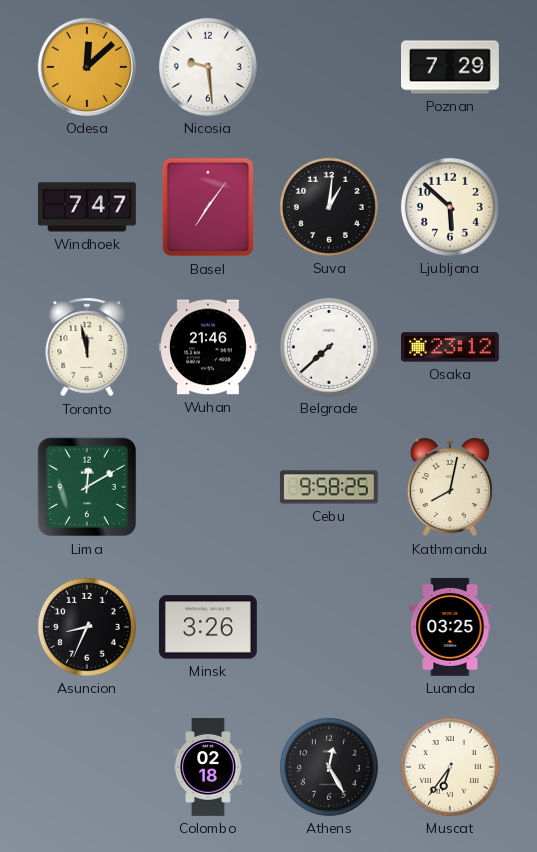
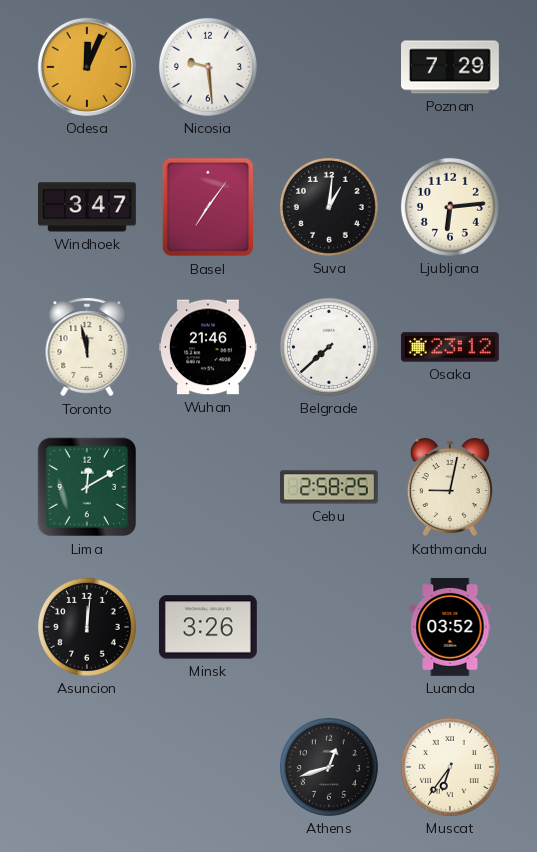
Odesa: 12:08 -> 12:04
Windhoek: 7:47 -> 3:47
Ljubljana: 5:52 -> 6:14
Cebu: 9:58 -> 2:58
Kathmandu: 8:02 -> 9:02
Asuncion: 8:34 -> 12:01
Luanda: 03:25 -> 03:52
Colombo: 02:18 -> none
Athens: 12:25 -> 12:42
